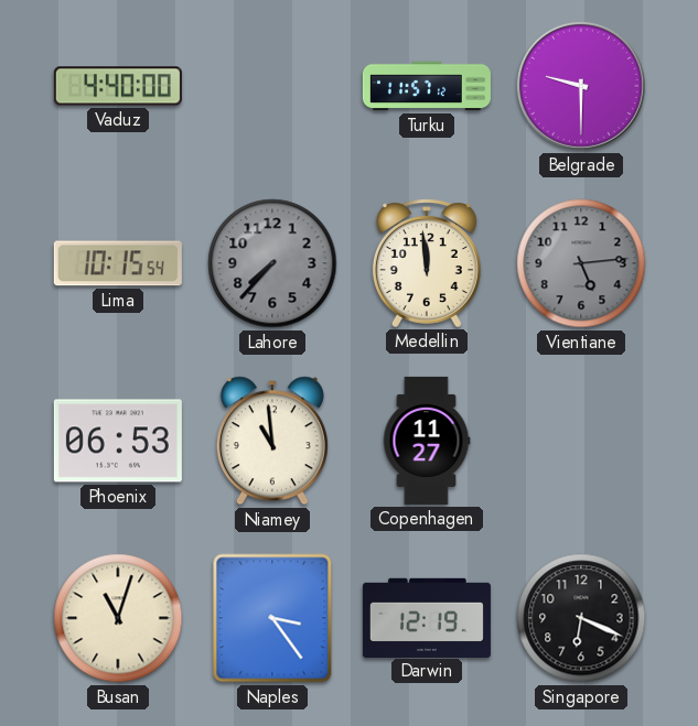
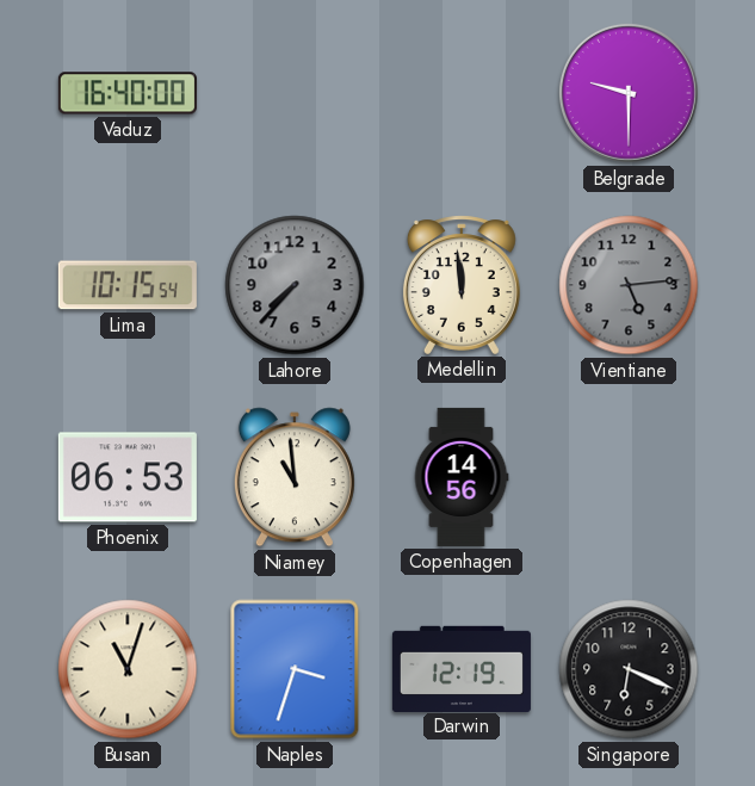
Vaduz: 4:40 -> 16:40
Turku: 11:57 -> none
Copenhagen: 11:27 -> 14:56
Naples: 3:24 -> 3:33
